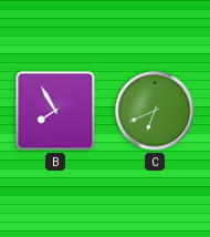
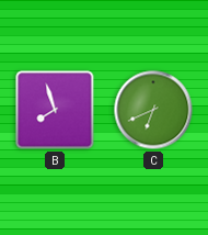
B: 7:55 -> 7:57
